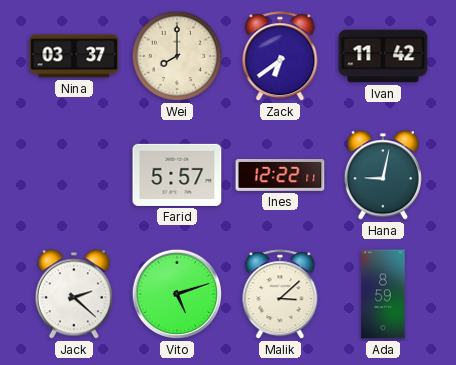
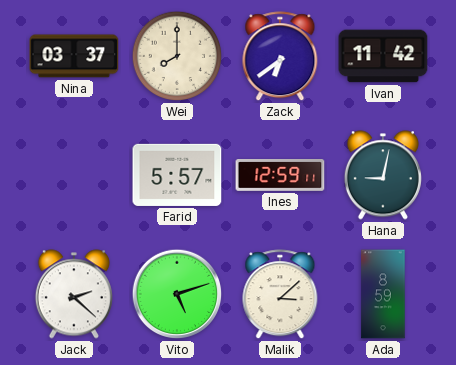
Ines: 12:22 -> 12:59
